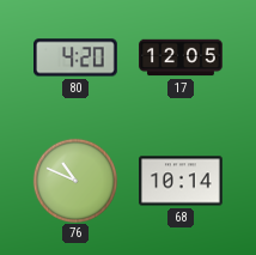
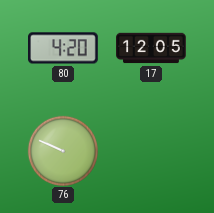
76: 10:49 -> 9:49
68: 10:14 -> none
